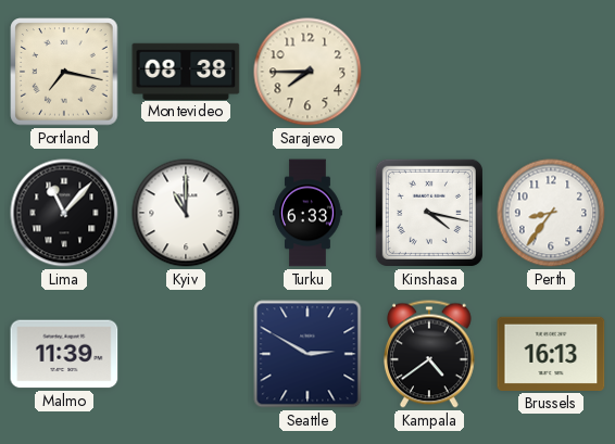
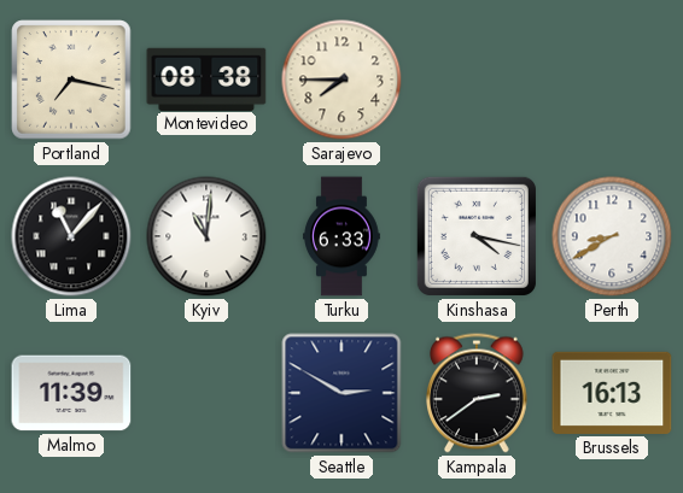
Kyiv: 11:00 -> 11:01
Perth: 8:36 -> 8:40
Kampala: 4:39 -> 2:39
